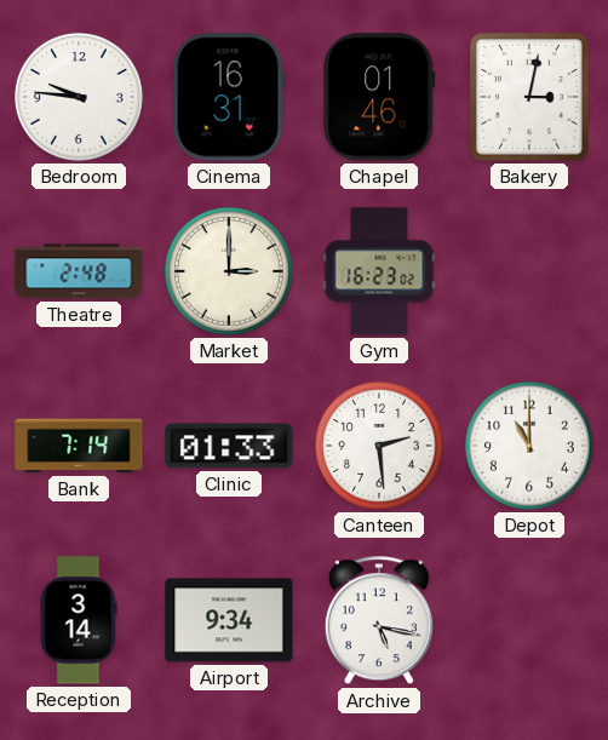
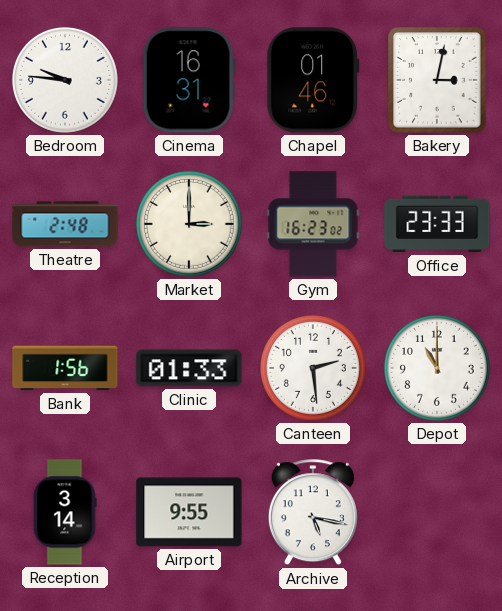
Office: none -> 23:33
Bank: 7:14 -> 1:56
Airport: 9:34 -> 9:55
